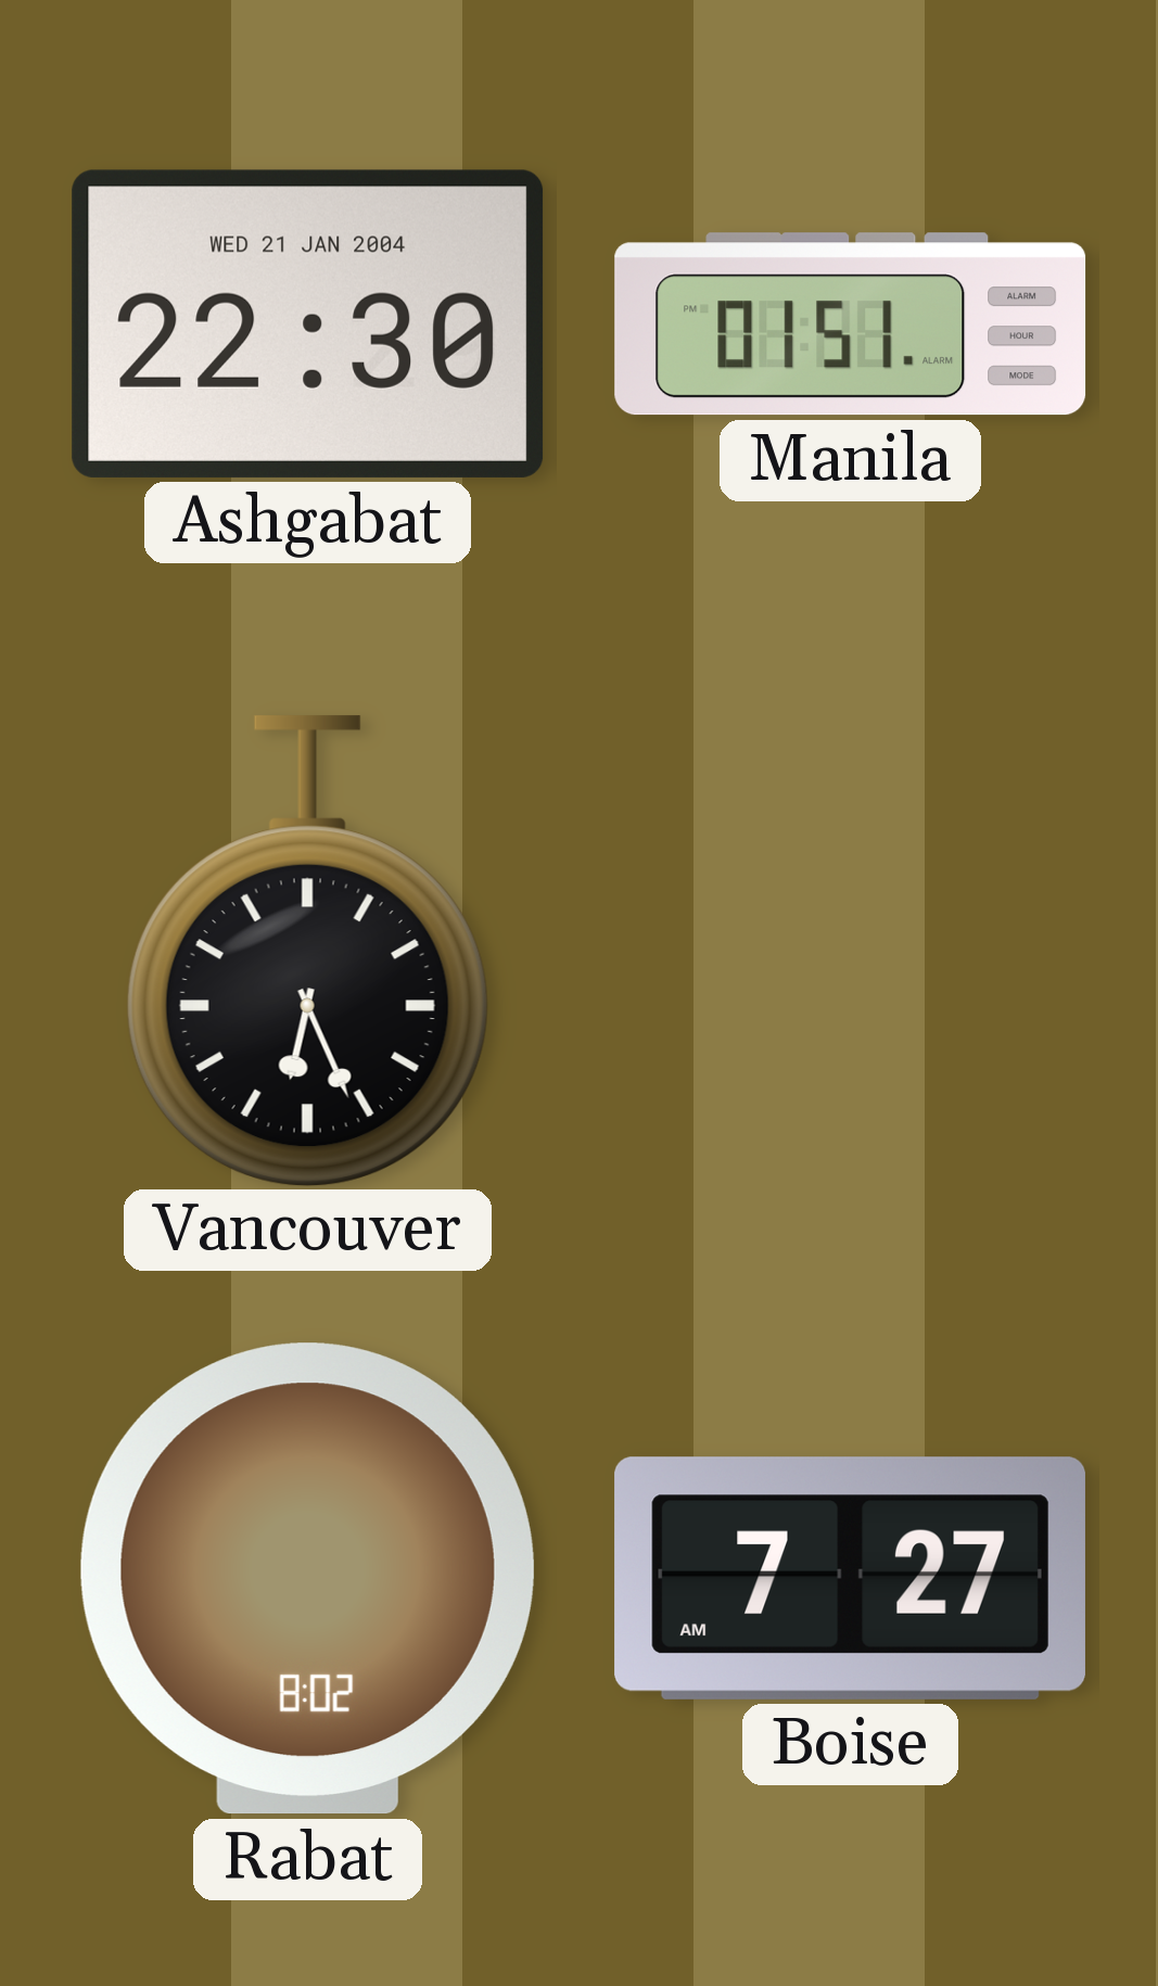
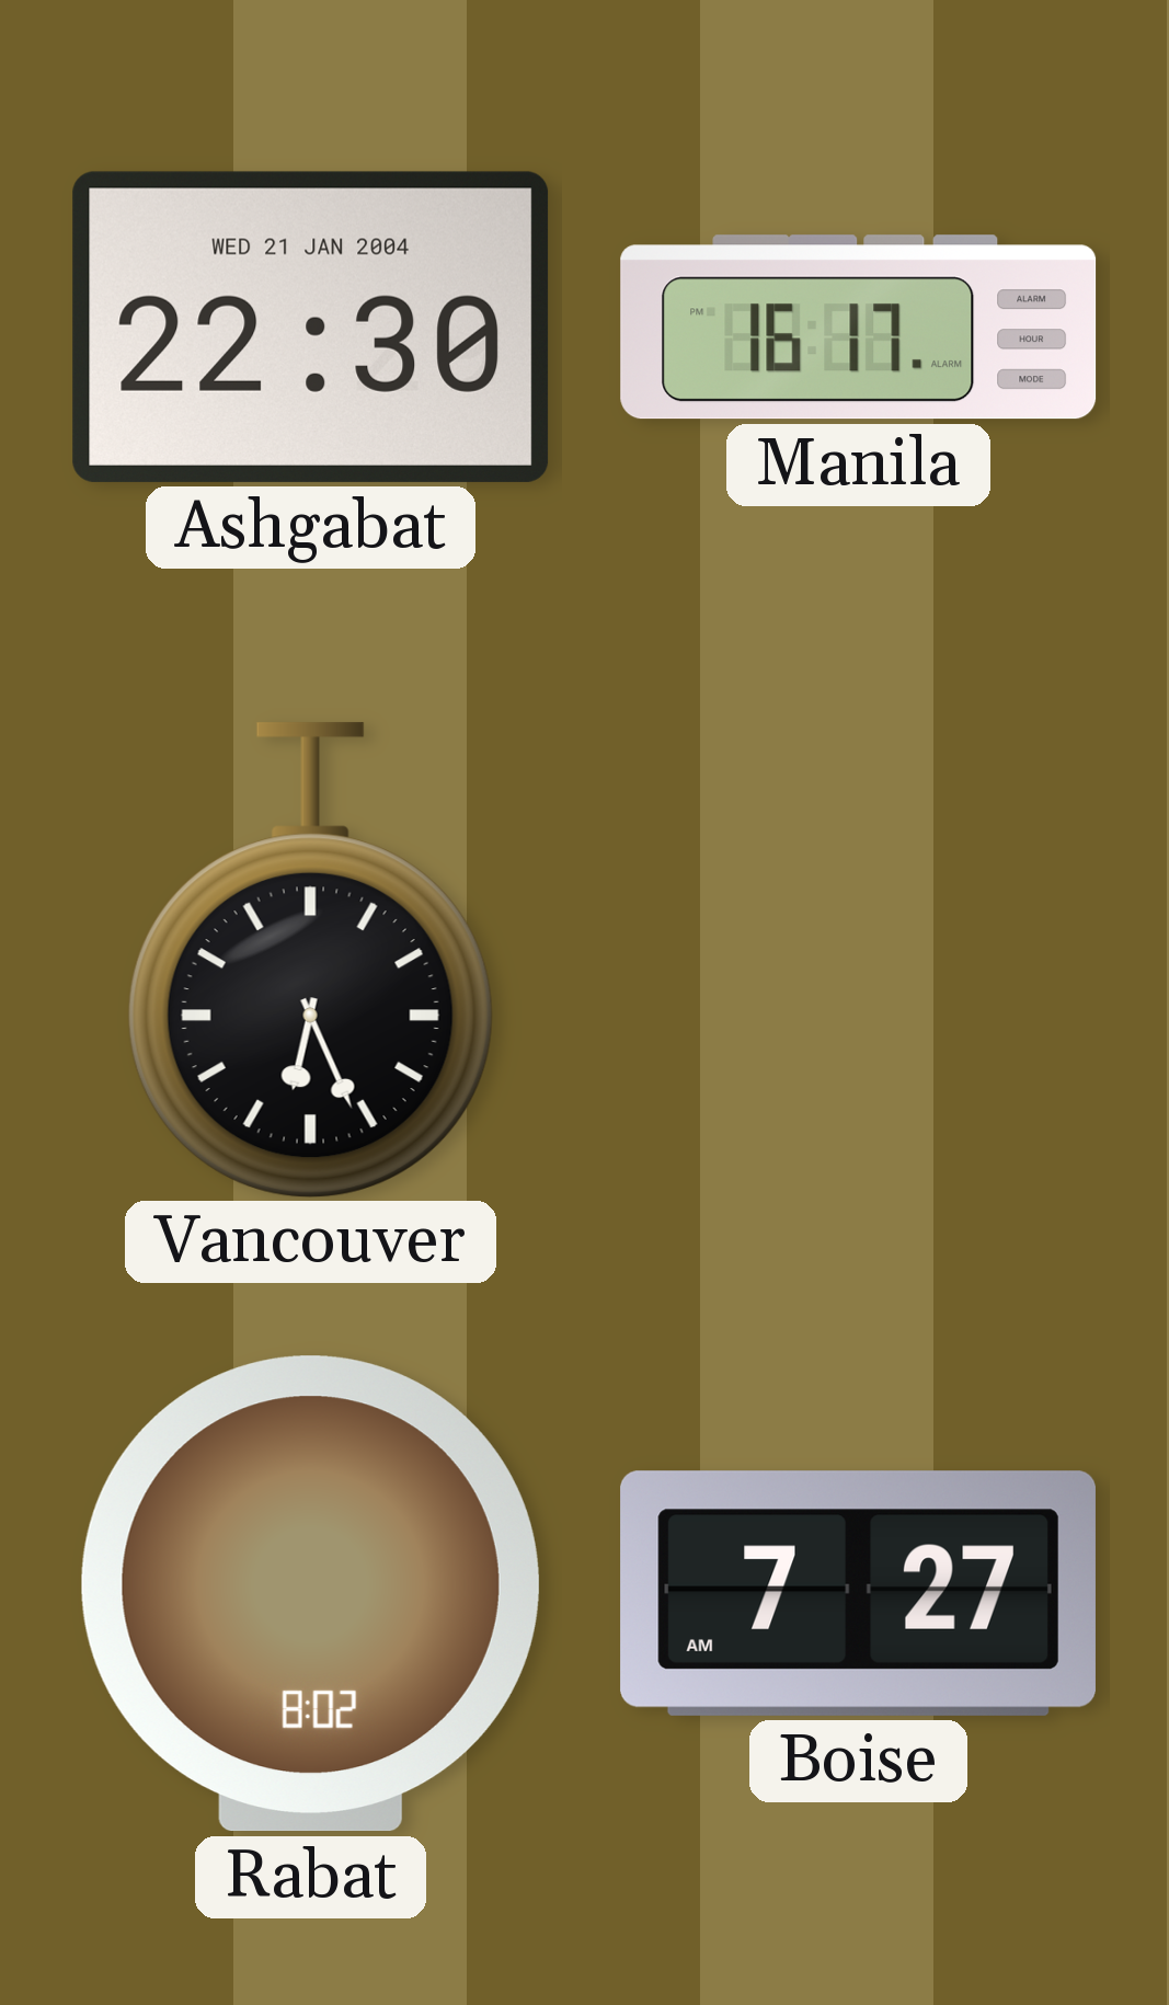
Manila: 01:51 -> 16:17
